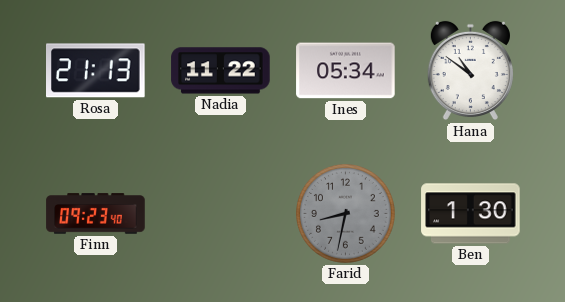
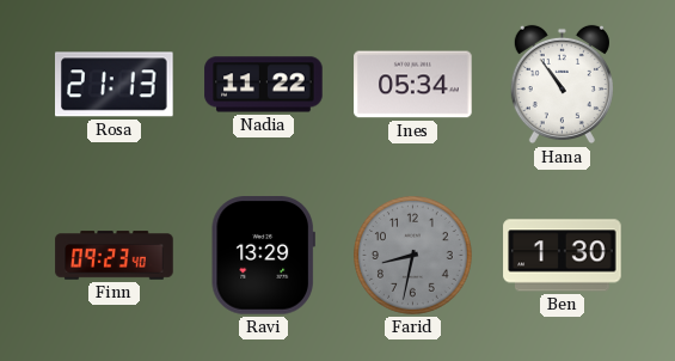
Hana: 10:51 -> 10:54
Ravi: none -> 13:29
